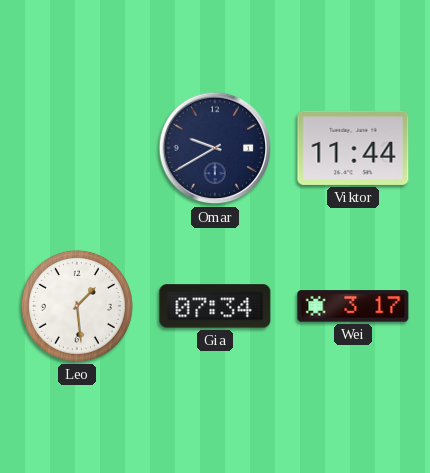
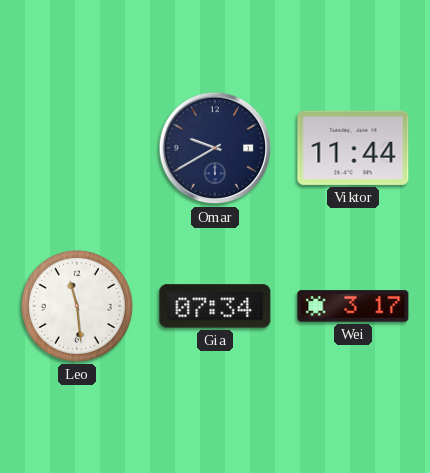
Leo: 1:29 -> 11:29
